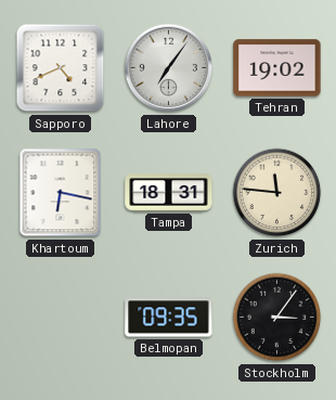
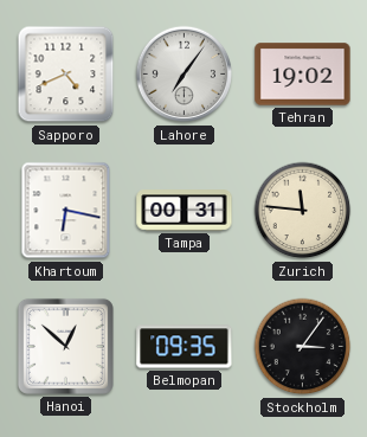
Tampa: 18:31 -> 00:31
Hanoi: none -> 12:52
